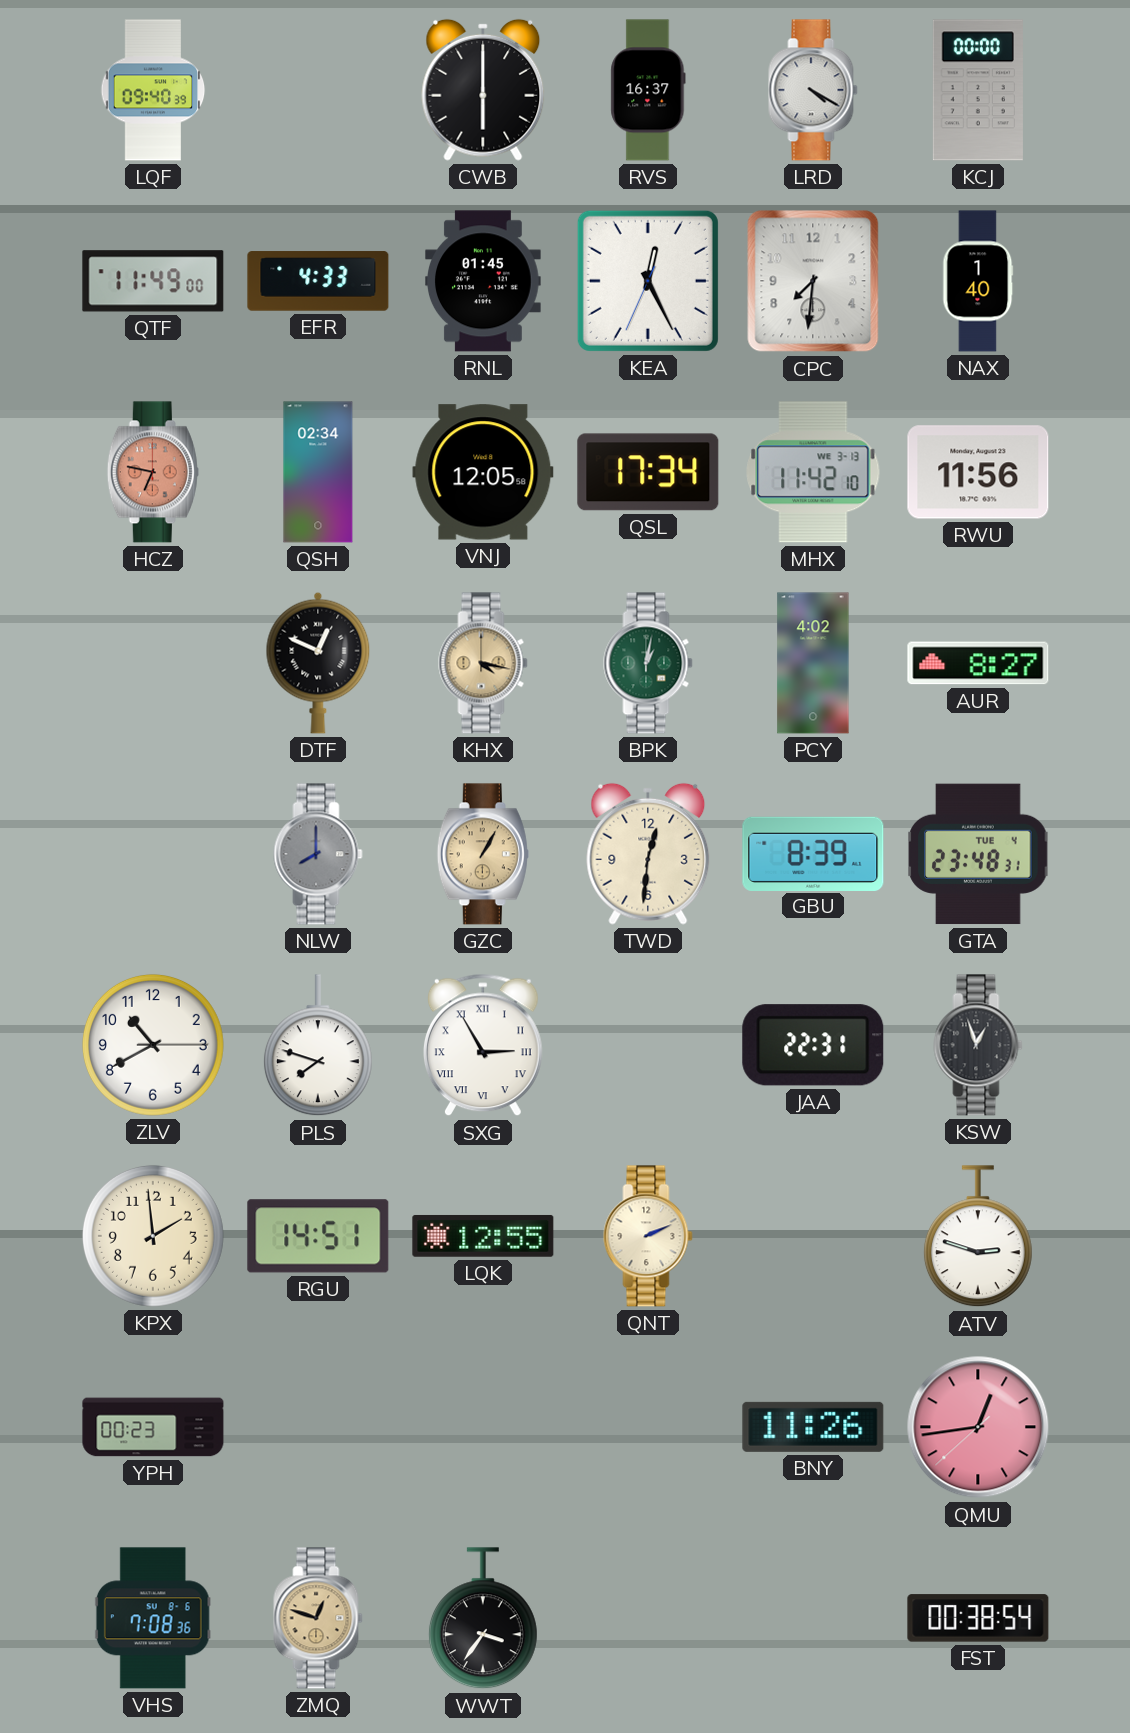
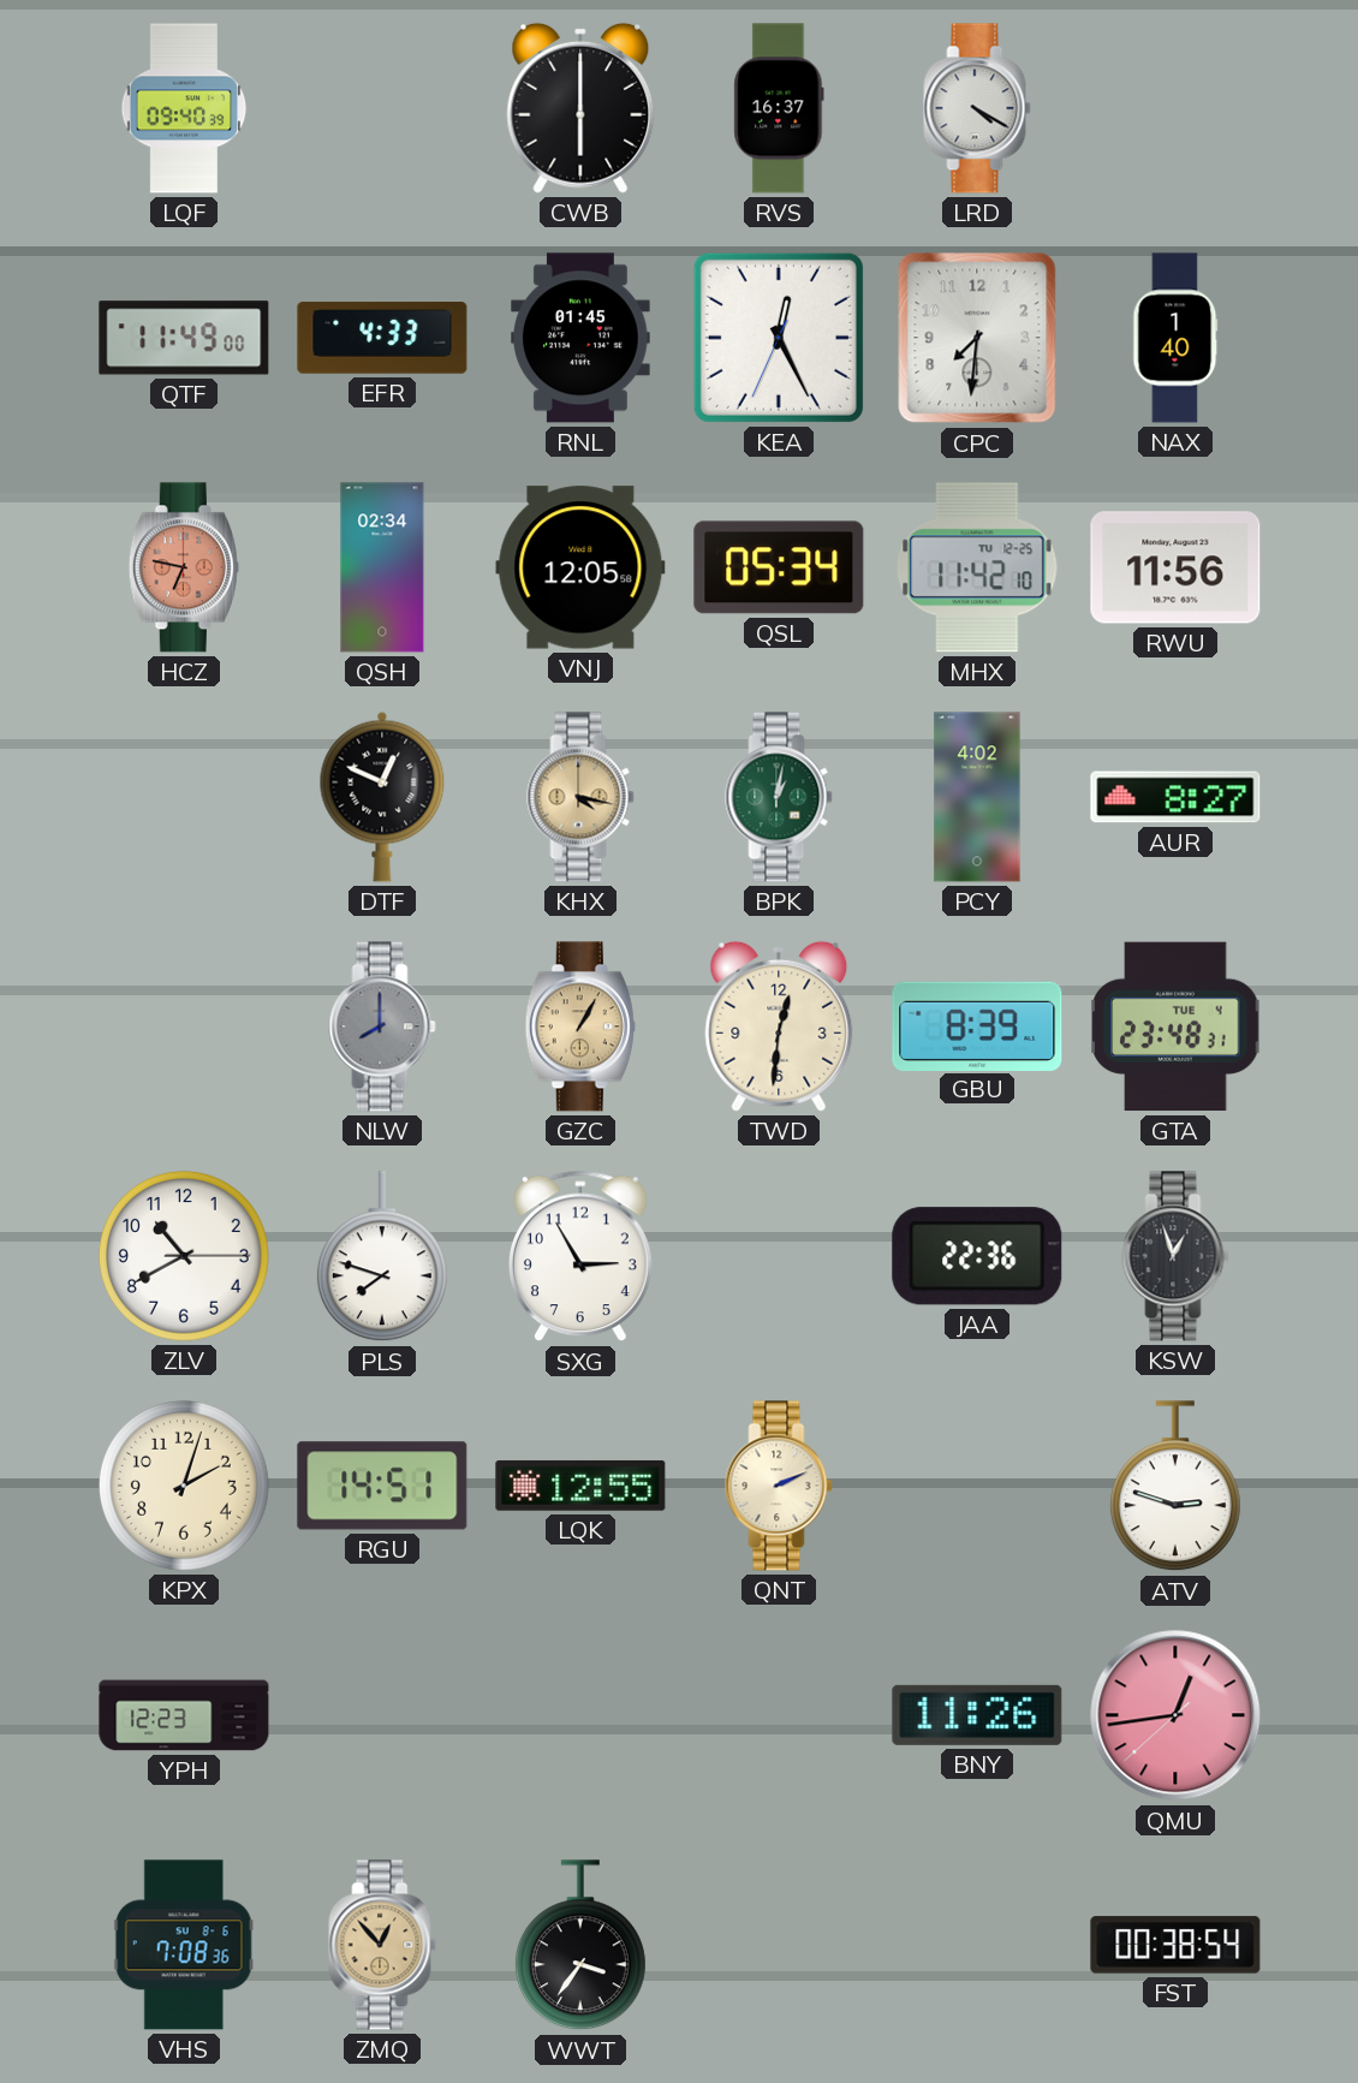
KCJ: 00:00 -> none
QSL: 17:34 -> 05:34
MHX date: WE 3-13 -> TU 12-25
SXG numerals: Roman -> Arabic
JAA: 22:31 -> 22:36
KPX: 1:59 -> 2:03
YPH: 00:23 -> 12:23
ZMQ: 12:48 -> 12:53
